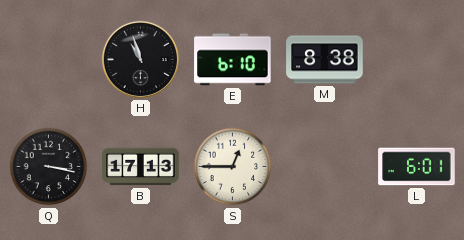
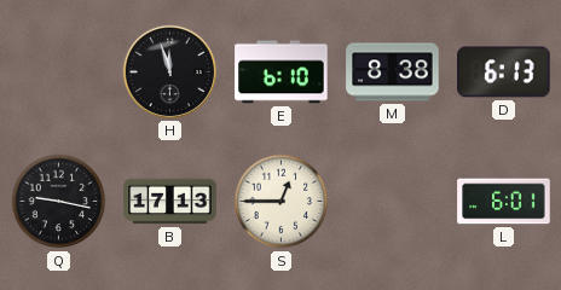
H: 10:57 -> 11:57
D: none -> 6:13
Q: 3:17 -> 9:17
